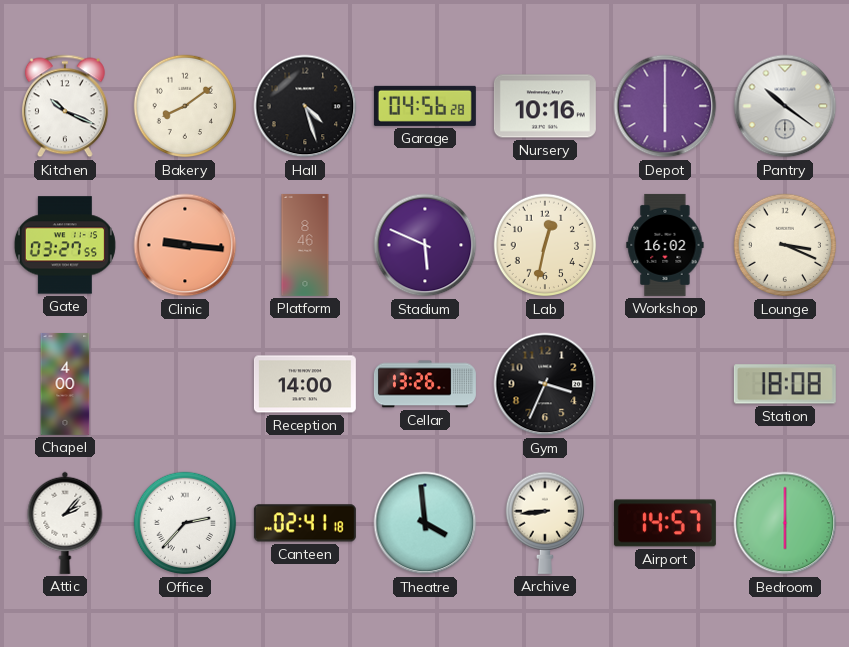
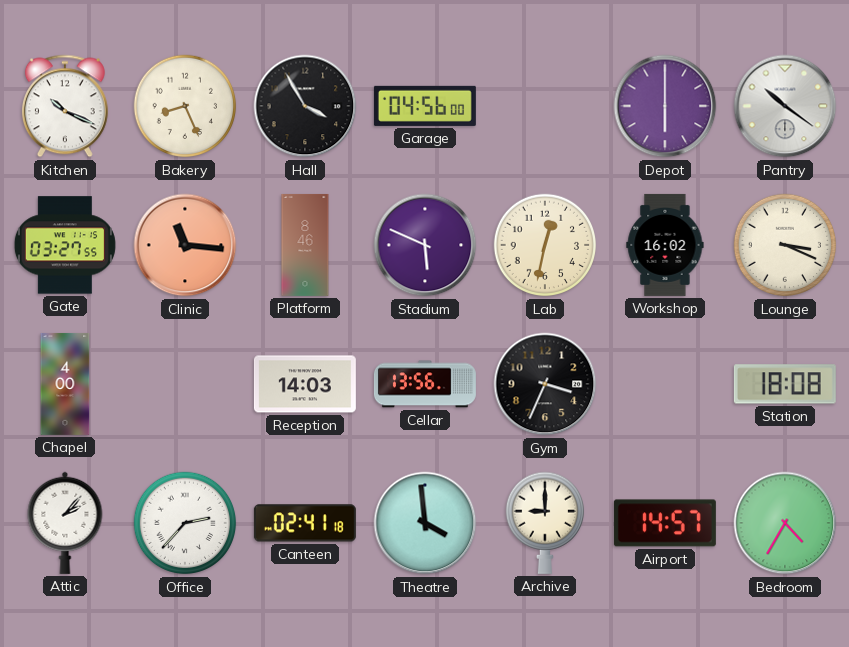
Bakery: 8:09 -> 8:26
Hall: 4:27 -> 3:55
Garage: 04:56:28 -> 04:56:00
Nursery: 10:16 -> none
Clinic: 9:16 -> 11:16
Reception: 14:00 -> 14:03
Cellar: 13:26 -> 13:56
Archive: 8:44 -> 9:00
Bedroom: 6:00 -> 4:35
